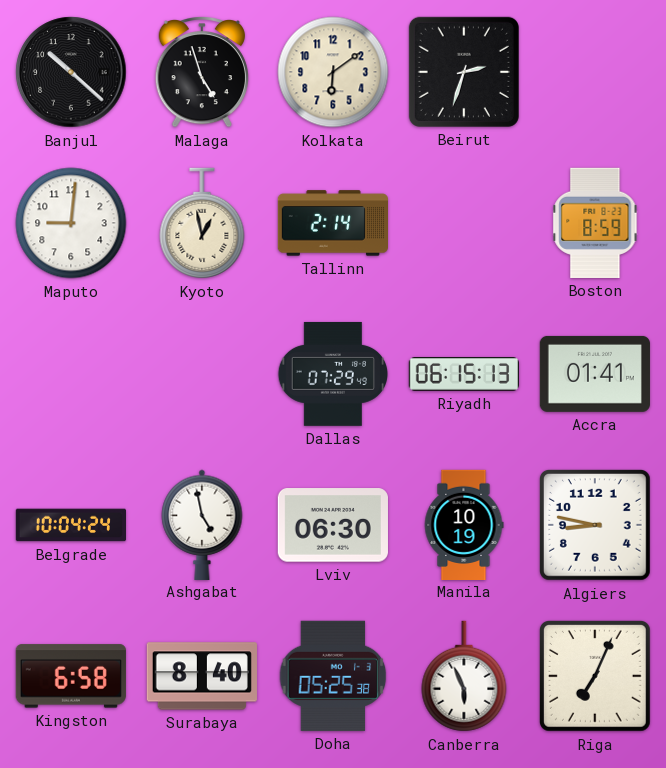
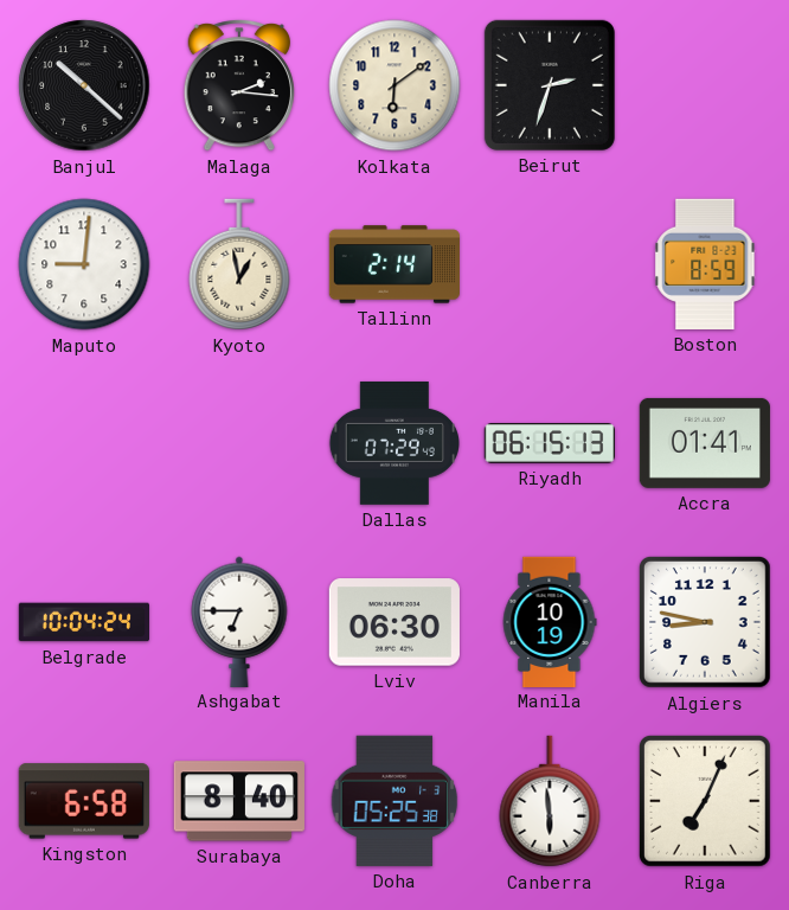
Malaga: 4:57 -> 2:16
Ashgabat: 4:58 -> 6:45
Canberra: 5:56 -> 5:59
